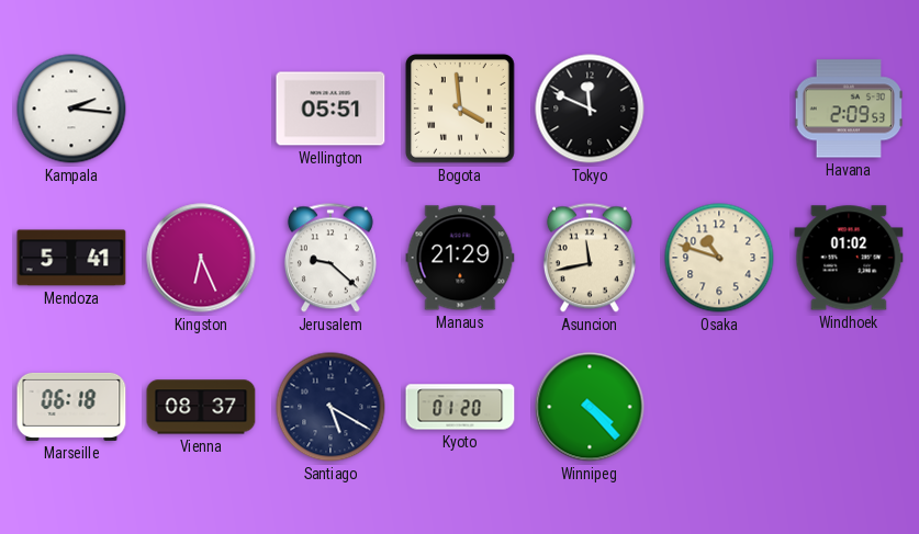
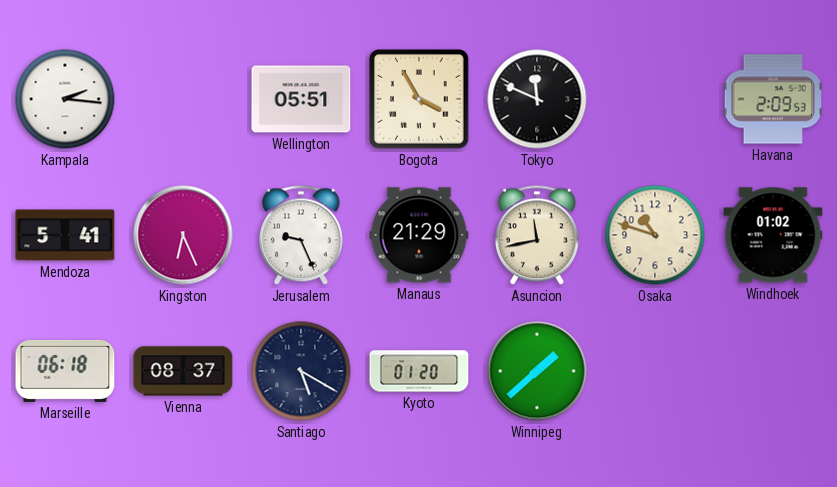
Bogota: 3:59 -> 3:55
Jerusalem: 9:22 -> 9:26
Winnipeg: 4:23 -> 1:38
